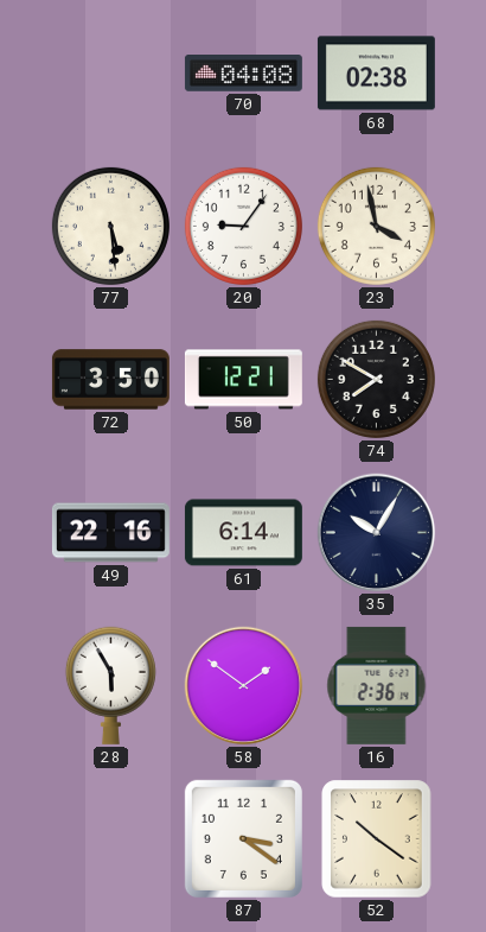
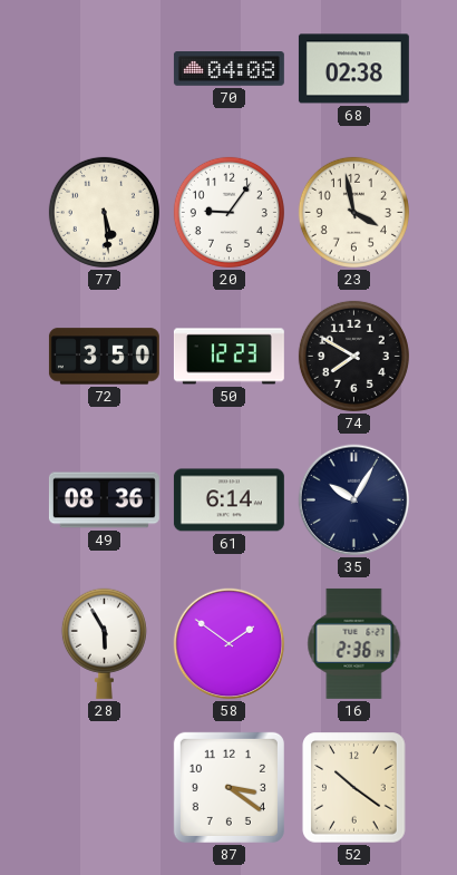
50: 12:21 -> 12:23
49: 22:16 -> 08:36
